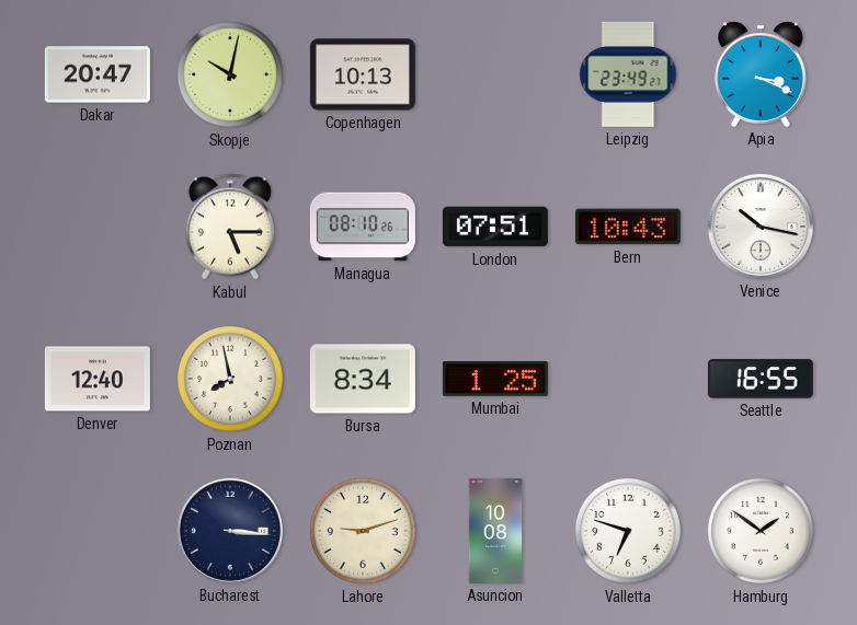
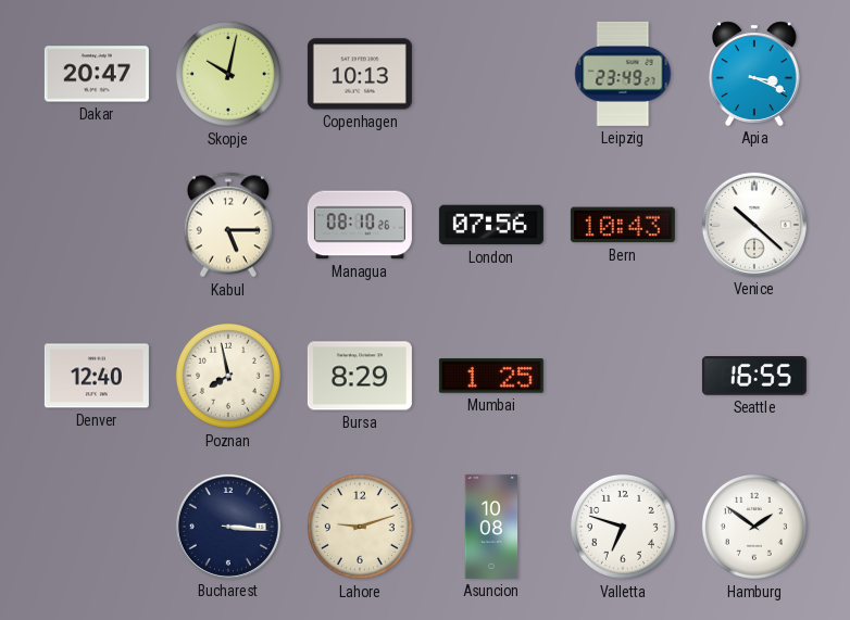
London: 07:51 -> 07:56
Venice: 10:17 -> 10:22
Bursa: 8:34 -> 8:29
